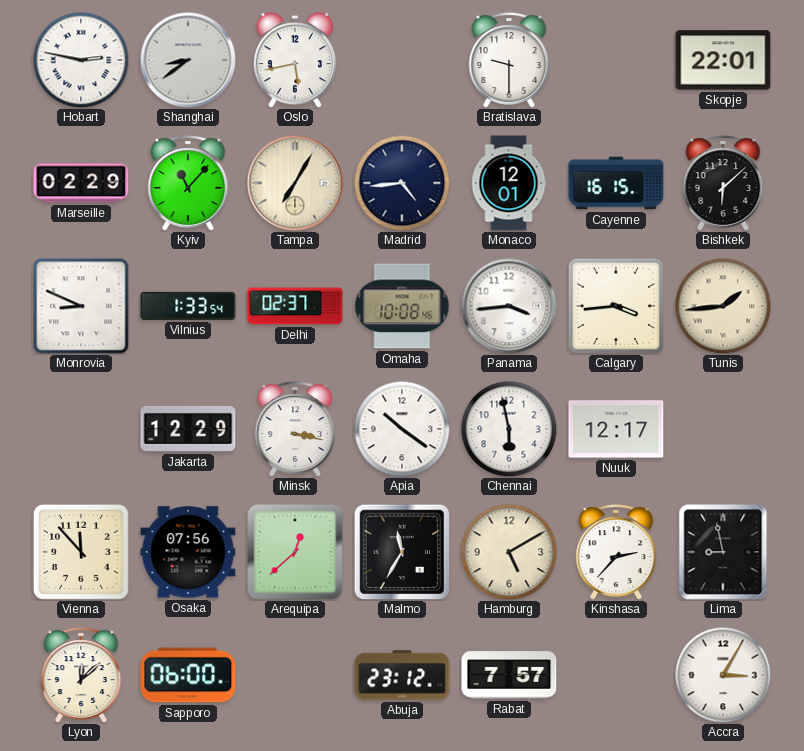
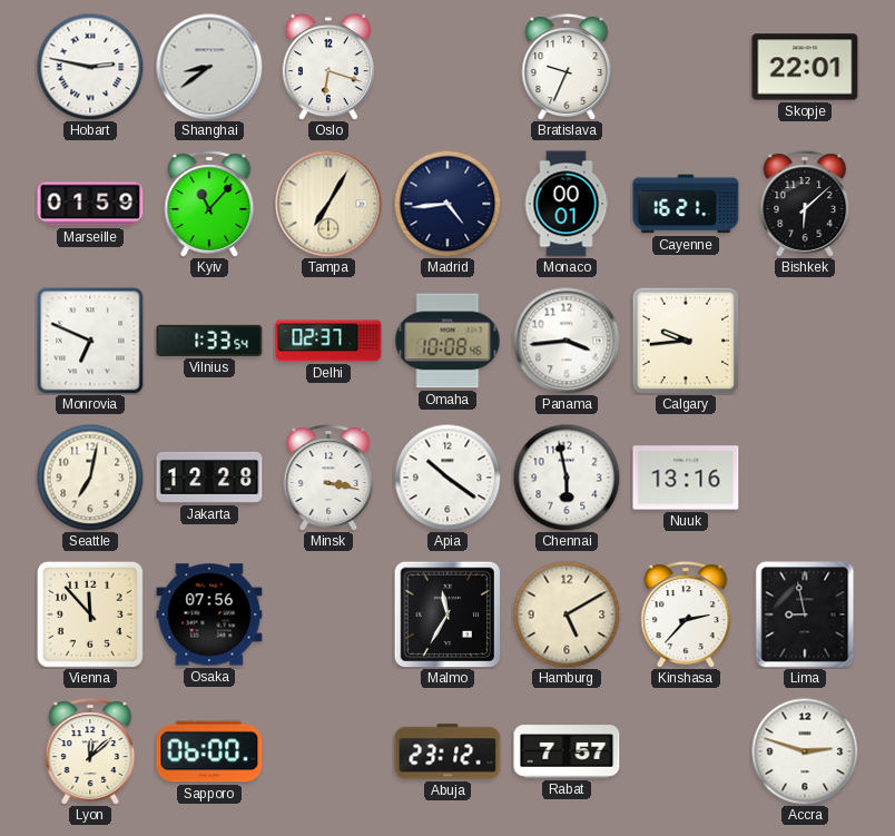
Oslo: 5:43 -> 6:18
Bratislava: 9:30 -> 9:34
Marseille: 02:29 -> 01:59
Monaco: 12:01 -> 00:01
Cayenne: 16:15 -> 16:21
Monrovia: 8:49 -> 6:49
Calgary: 3:44 -> 9:44
Tunis: 1:44 -> none
Seattle: none -> 7:02
Jakarta: 12:29 -> 12:28
Nuuk: 12:17 -> 13:16
Arequipa: 12:38 -> none
Accra: 3:05 -> 2:48
